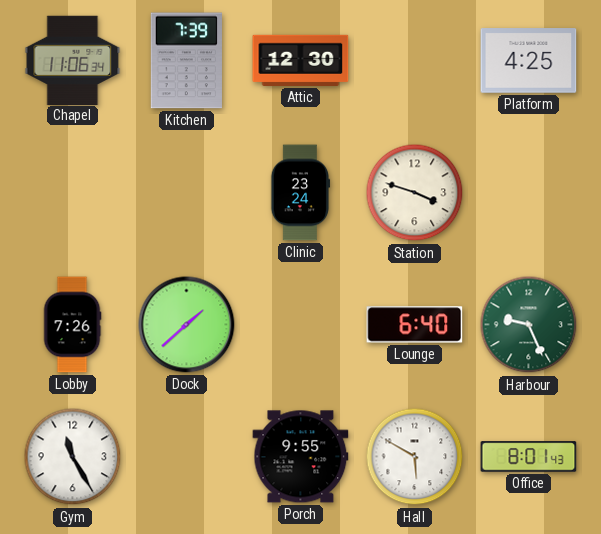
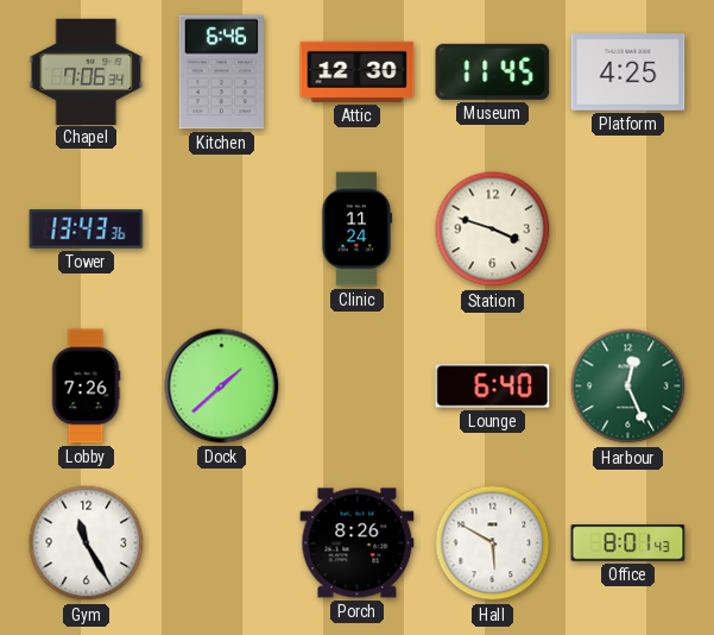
Chapel: 11:06 -> 7:06
Kitchen: 7:39 -> 6:46
Museum: none -> 11:45
Tower: none -> 13:43
Clinic: 23:24 -> 11:24
Harbour: 9:26 -> 12:26
Porch: 9:55 -> 8:26
